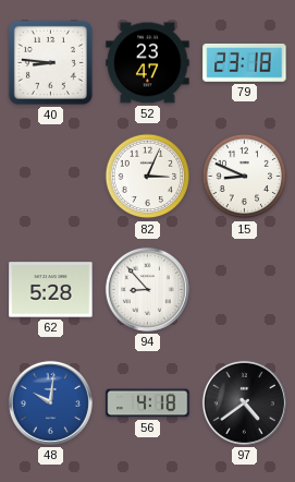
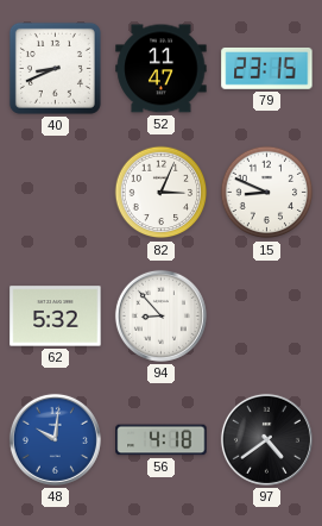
40: 8:46 -> 8:41
52: 23:47 -> 11:47
79: 23:18 -> 23:15
62: 5:28 -> 5:32
